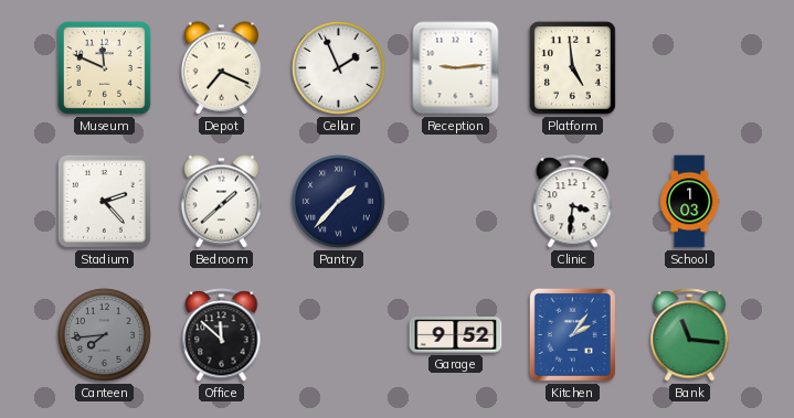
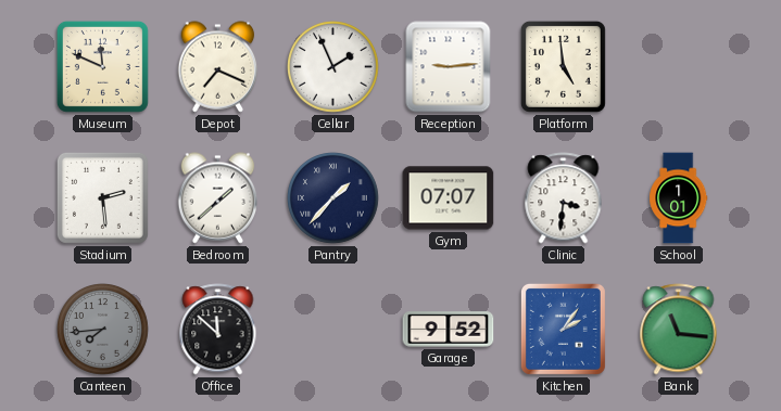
Stadium: 2:23 -> 2:29
Gym: none -> 07:07
School: 1:03 -> 1:01
